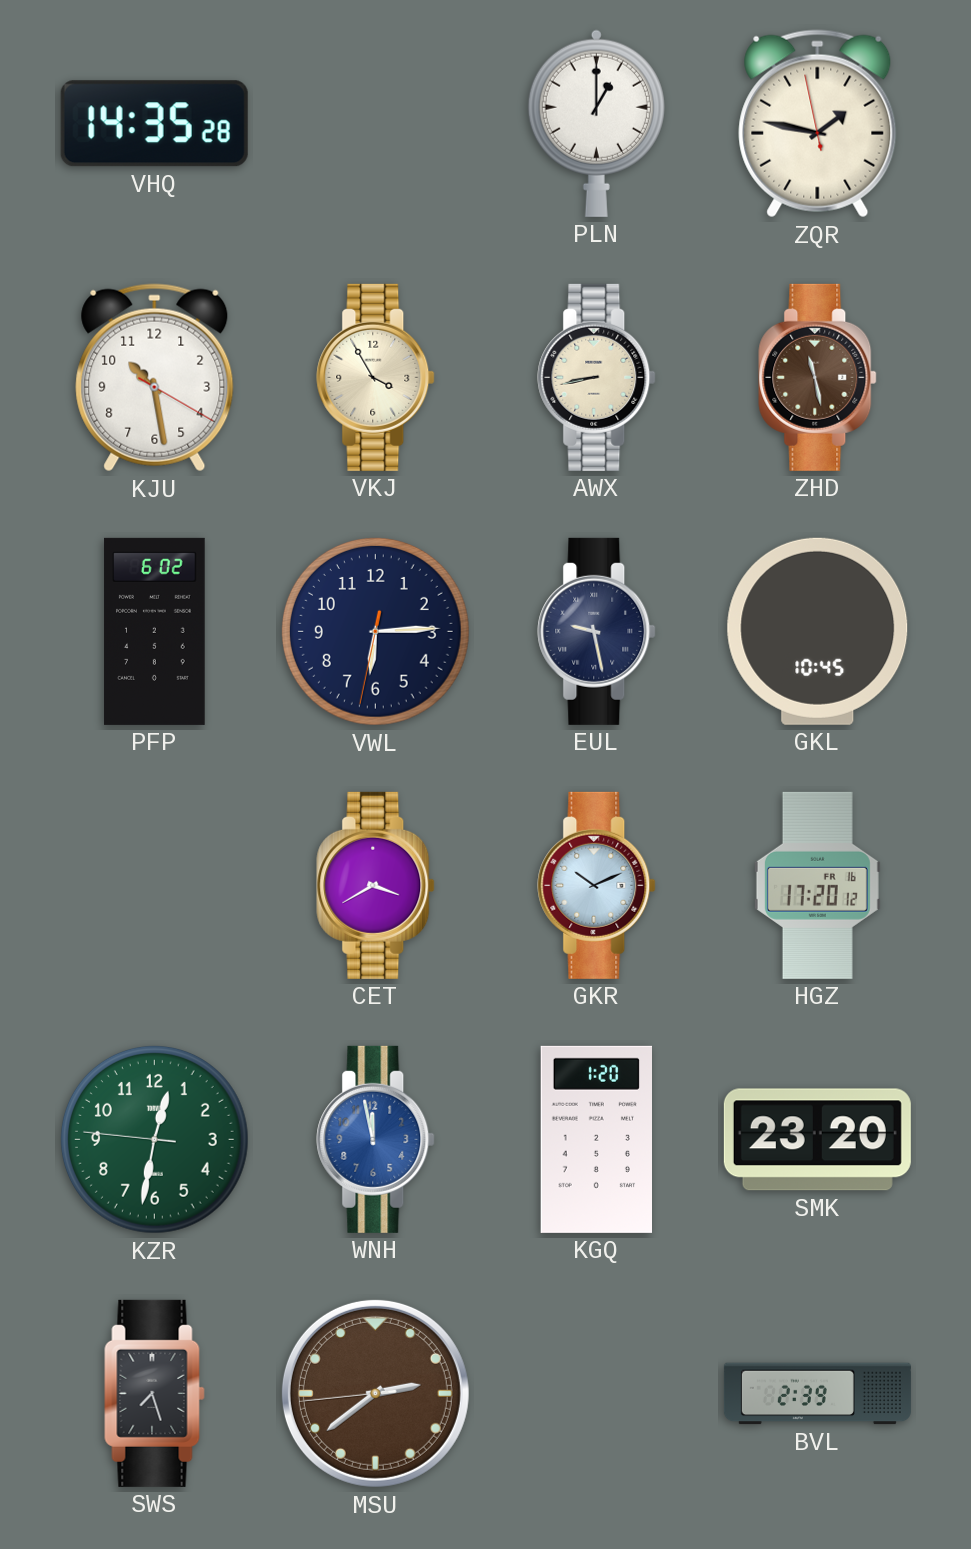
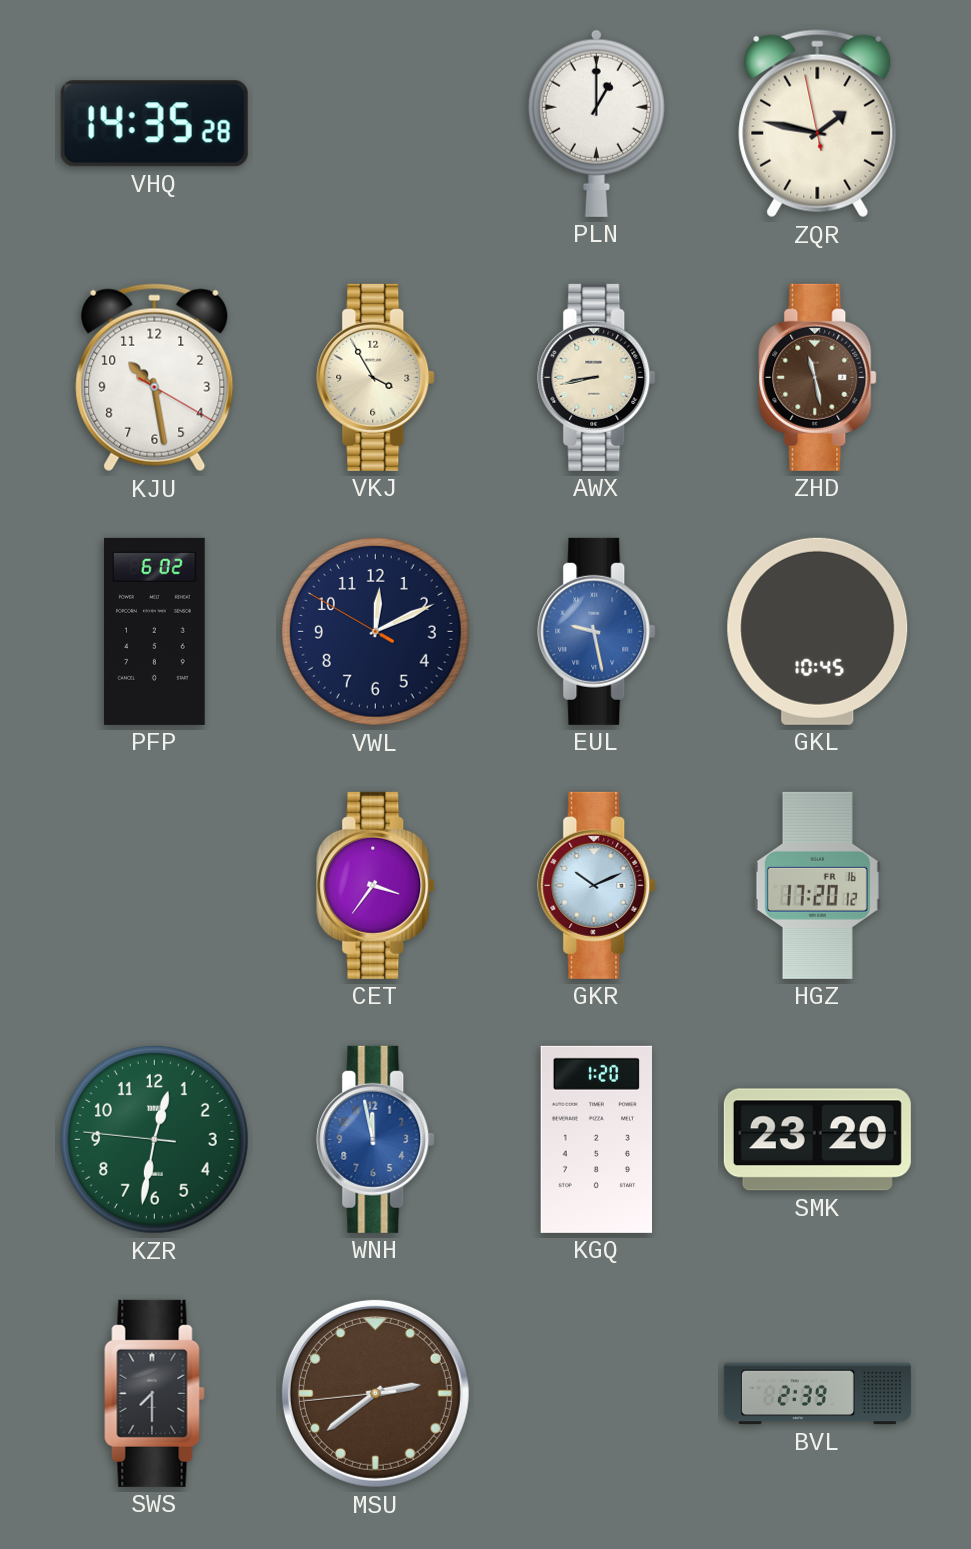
VWL: 6:14 -> 12:10
EUL dial: navy -> blue
CET: 3:40 -> 3:36
SWS: 7:27 -> 7:30
